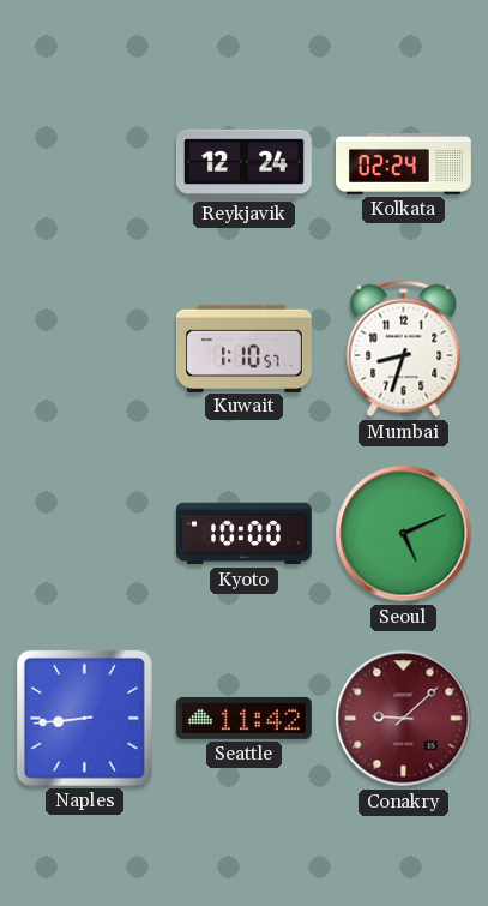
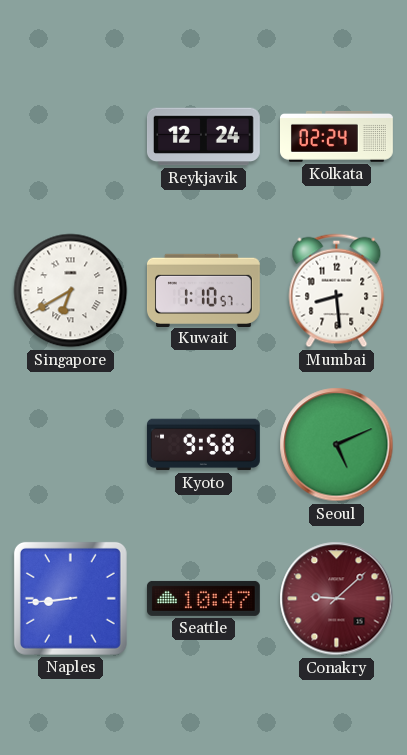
Singapore: none -> 6:40
Mumbai: 8:33 -> 8:29
Kyoto: 10:00 -> 9:58
Seattle: 11:42 -> 10:47
